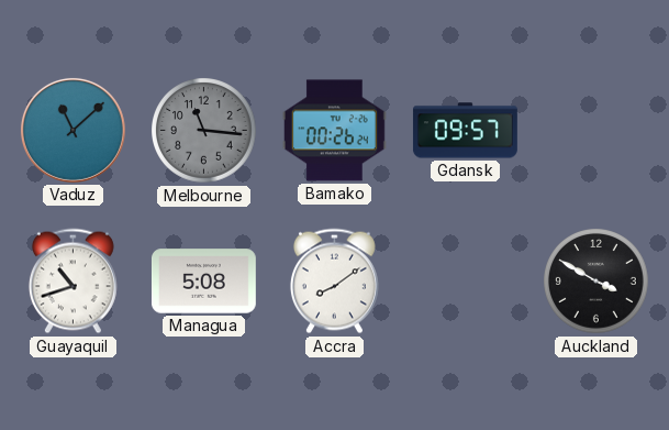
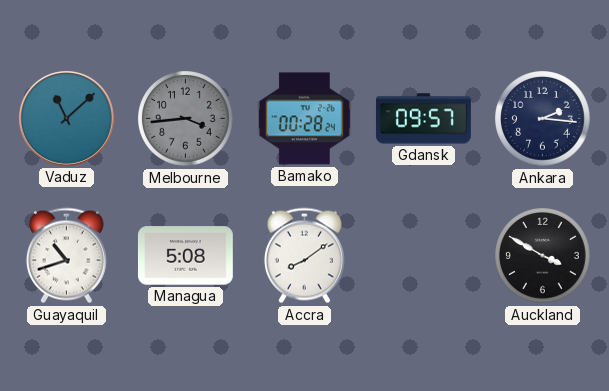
Melbourne: 11:16 -> 3:44
Bamako: 00:26 -> 00:28
Ankara: none -> 2:16
